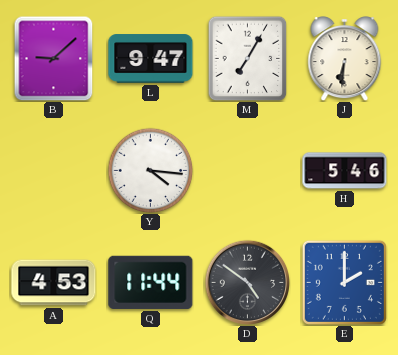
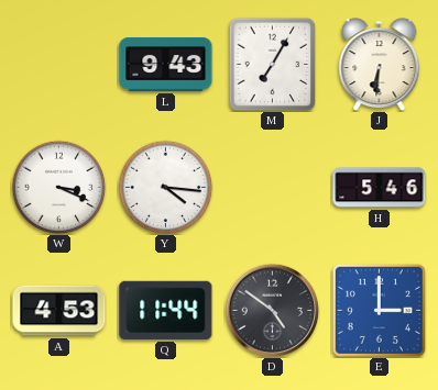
B: 9:08 -> none
L: 9:47 -> 9:43
W: none -> 3:19
E: 2:00 -> 3:00
